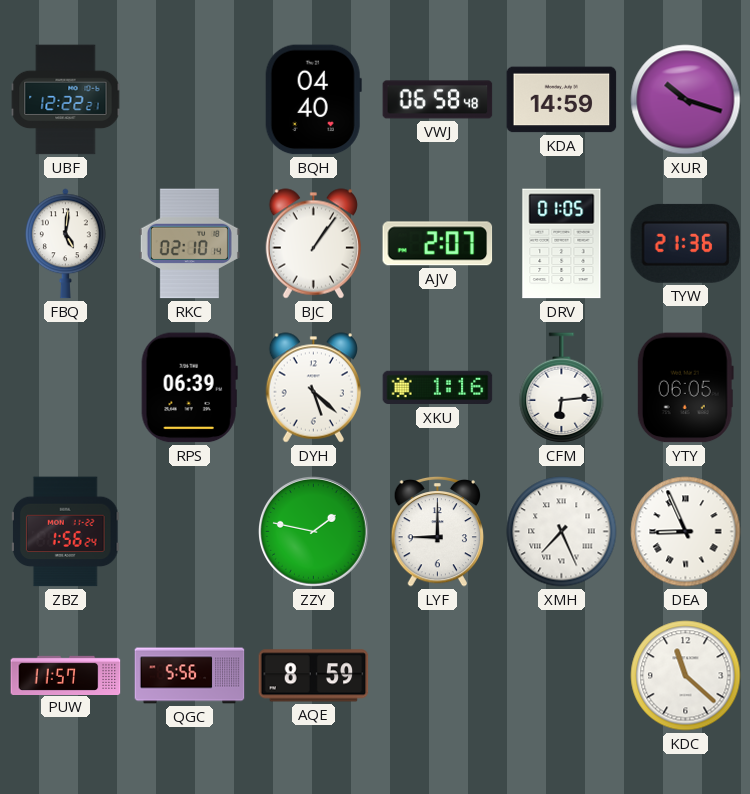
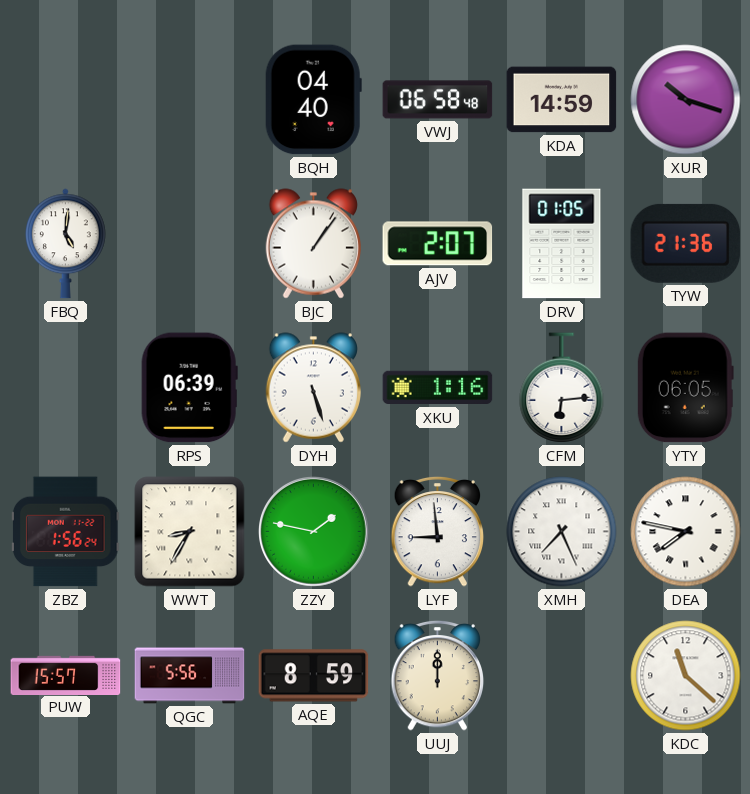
UBF: 12:22 -> none
RKC: 02:10 -> none
DYH: 5:22 -> 5:27
WWT: none -> 8:35
LYF: 9:00 -> 8:59
DEA: 8:56 -> 7:47
PUW: 11:57 -> 15:57
UUJ: none -> 12:00
